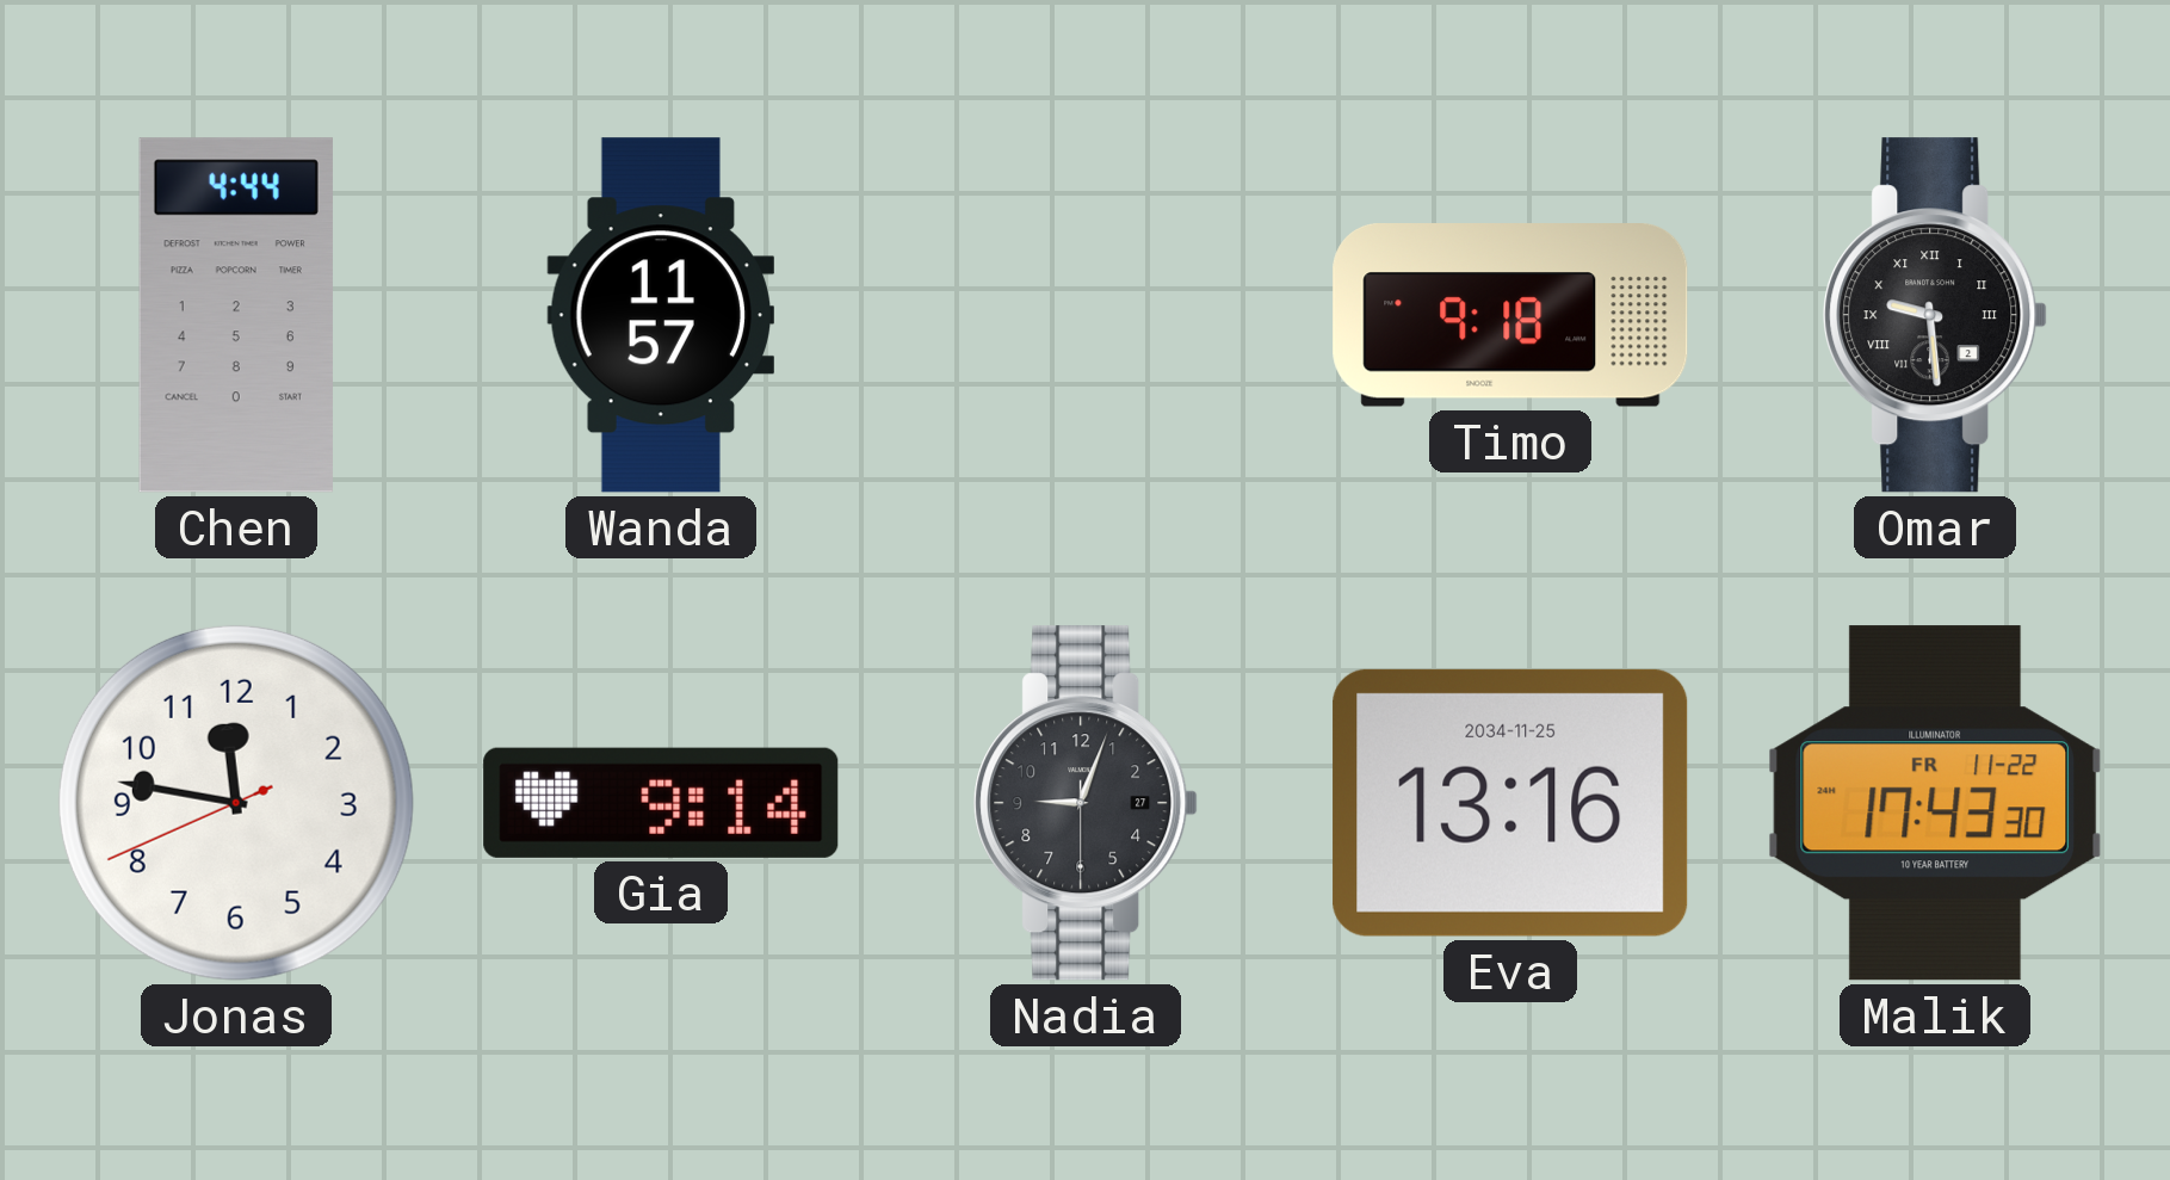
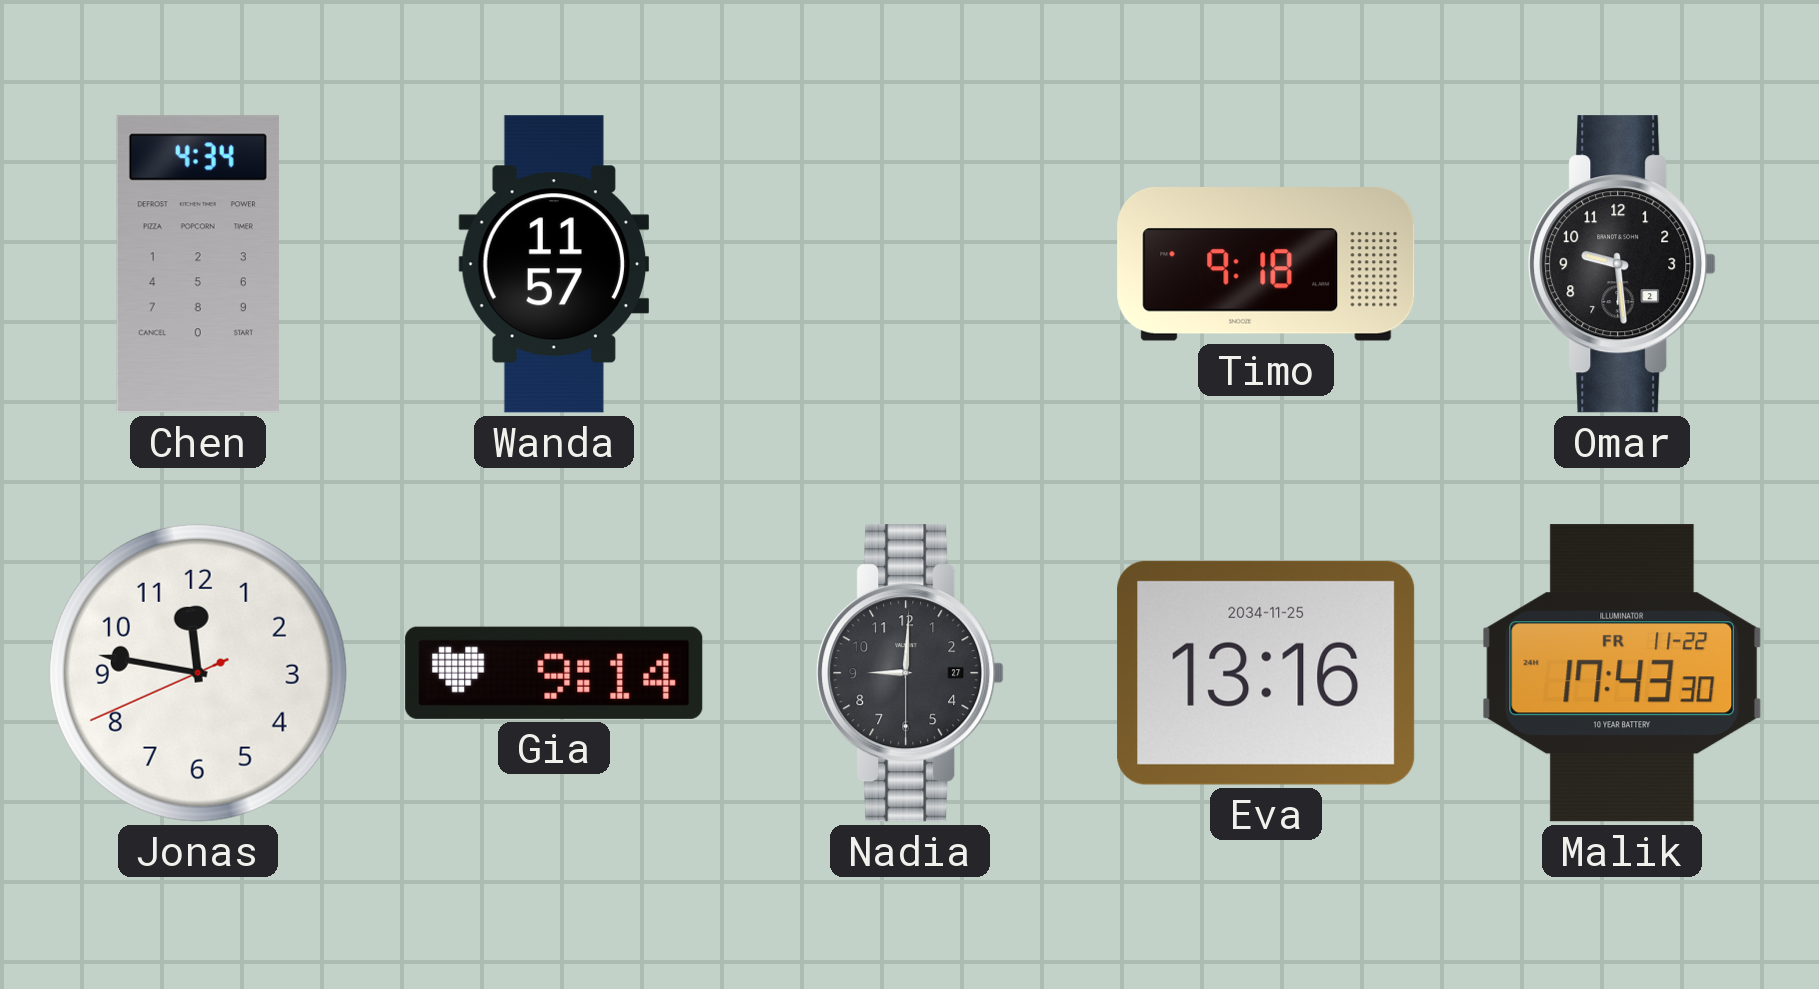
Chen: 4:44 -> 4:34
Omar numerals: Roman -> Arabic
Nadia: 9:03 -> 9:00
